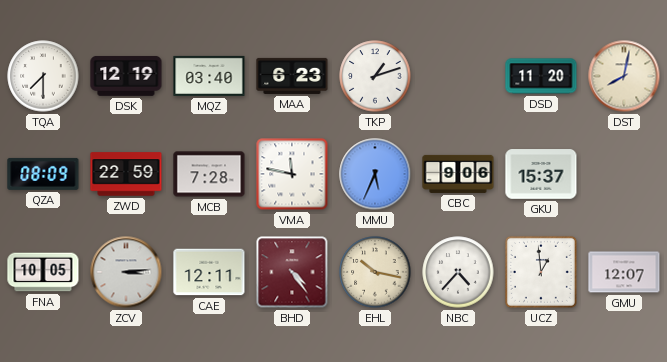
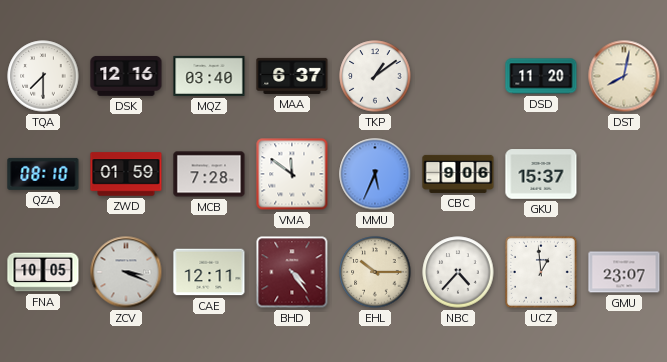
DSK: 12:19 -> 12:16
MAA: 6:23 -> 6:37
TKP: 1:12 -> 1:09
QZA: 08:09 -> 08:10
ZWD: 22:59 -> 01:59
VMA: 11:47 -> 11:51
ZCV: 3:14 -> 3:19
EHL: 10:17 -> 10:15
GMU: 12:07 -> 23:07
